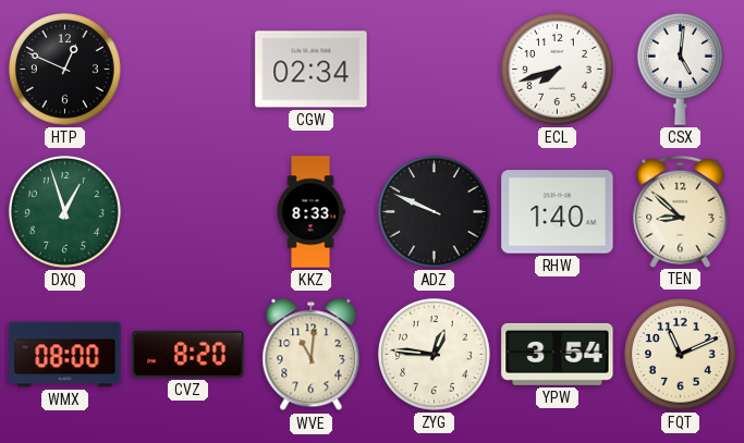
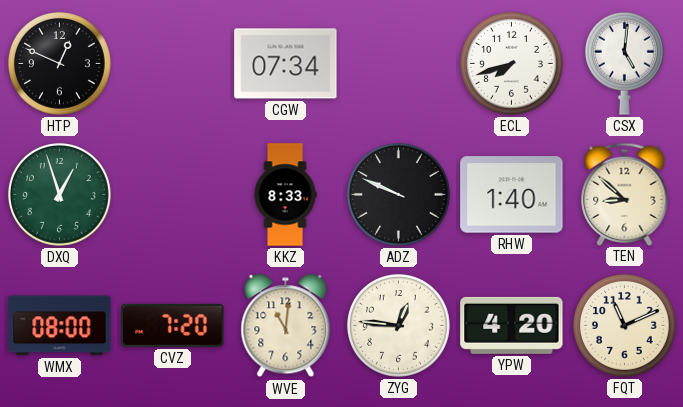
CGW: 02:34 -> 07:34
CVZ: 8:20 -> 7:20
YPW: 3:54 -> 4:20
